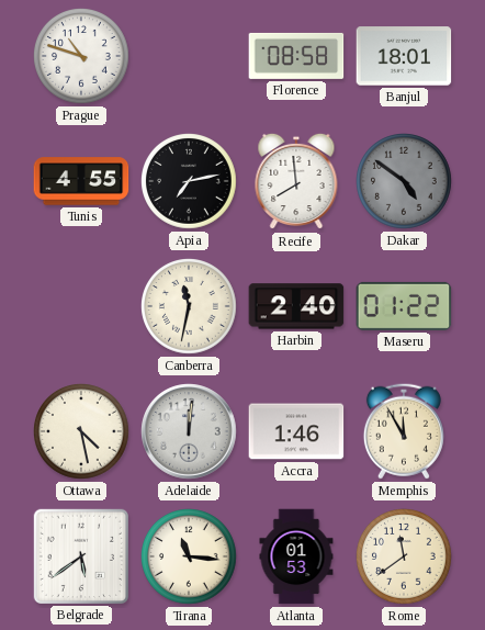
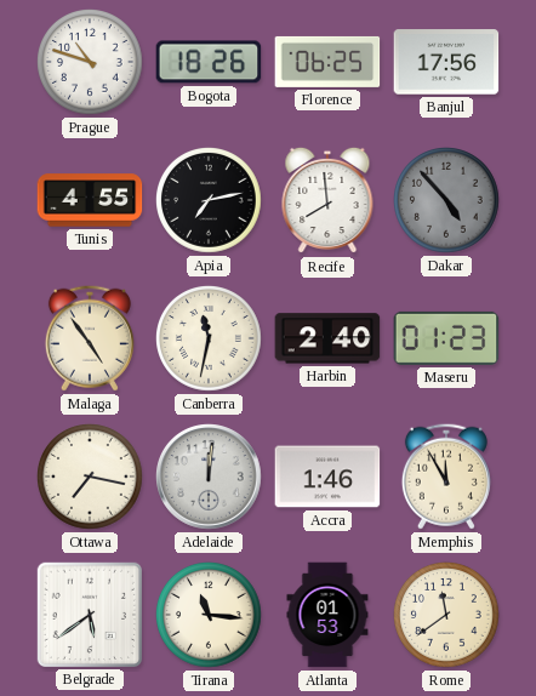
Bogota: none -> 18:26
Florence: 08:58 -> 06:25
Banjul: 18:01 -> 17:56
Dakar: 4:51 -> 4:53
Malaga: none -> 4:54
Maseru: 01:22 -> 01:23
Ottawa: 4:28 -> 7:17
